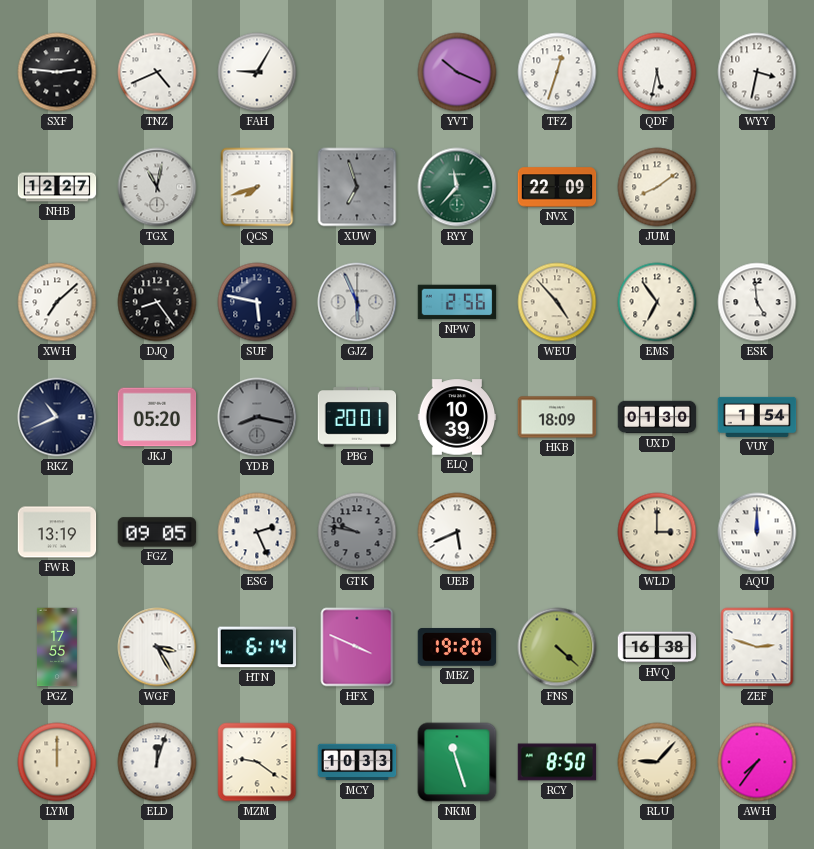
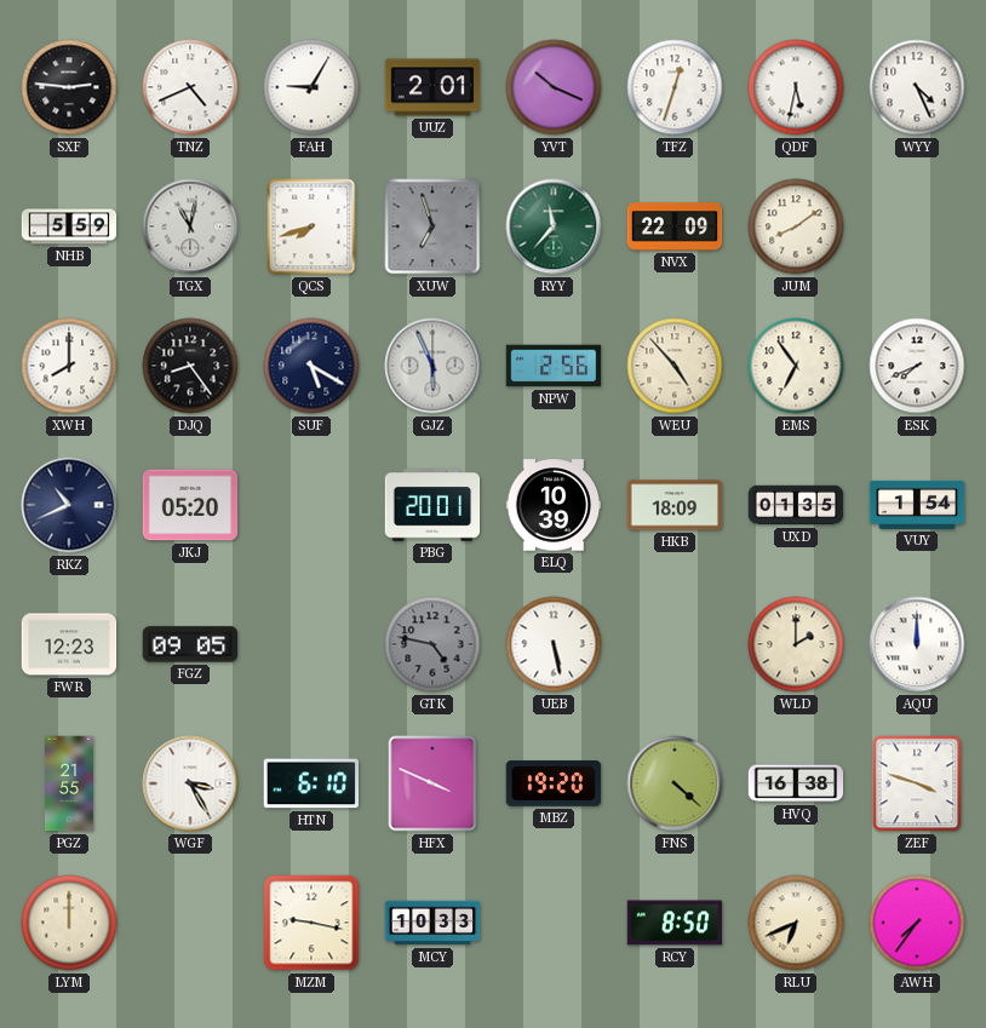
UUZ: none -> 2:01
WYY: 3:32 -> 4:26
NHB: 12:27 -> 5:59
XWH: 7:08 -> 8:00
SUF: 5:47 -> 5:20
ESK: 4:59 -> 7:41
YDB: 8:17 -> none
UXD: 01:30 -> 01:35
FWR: 13:19 -> 12:23
ESG: 2:26 -> none
GTK: 9:47 -> 4:47
UEB: 5:41 -> 5:28
WLD: 3:00 -> 2:00
PGZ: 17:55 -> 21:55
HTN: 6:14 -> 6:10
ZEF: 2:48 -> 3:48
ELD: 12:03 -> none
MZM: 9:21 -> 9:17
NKM: 11:27 -> none
RLU: 9:07 -> 6:41
